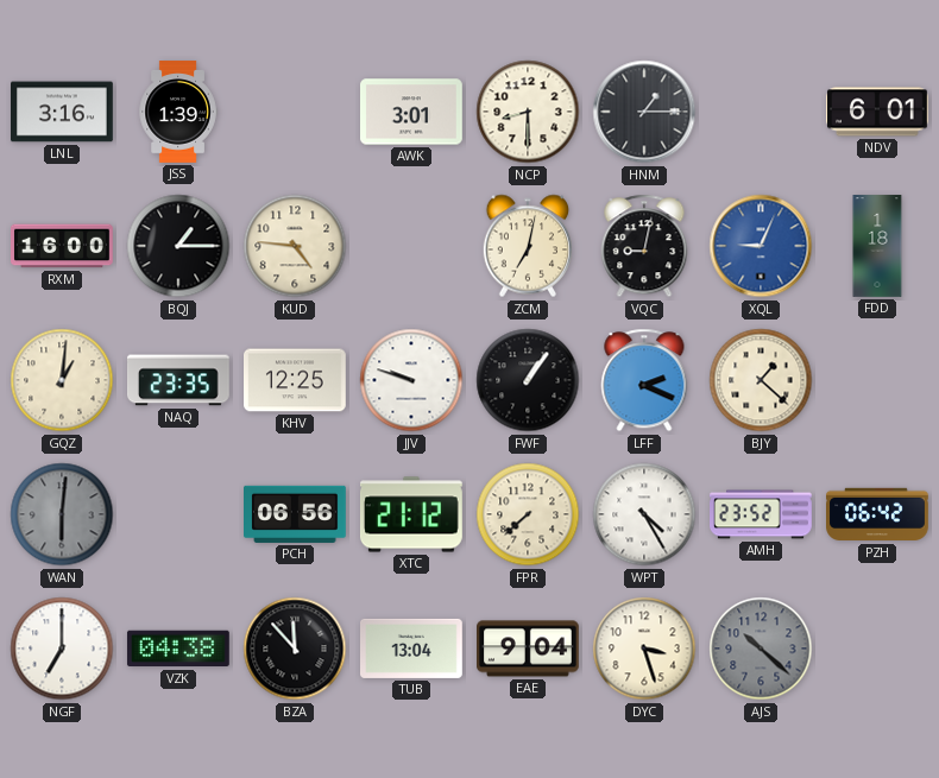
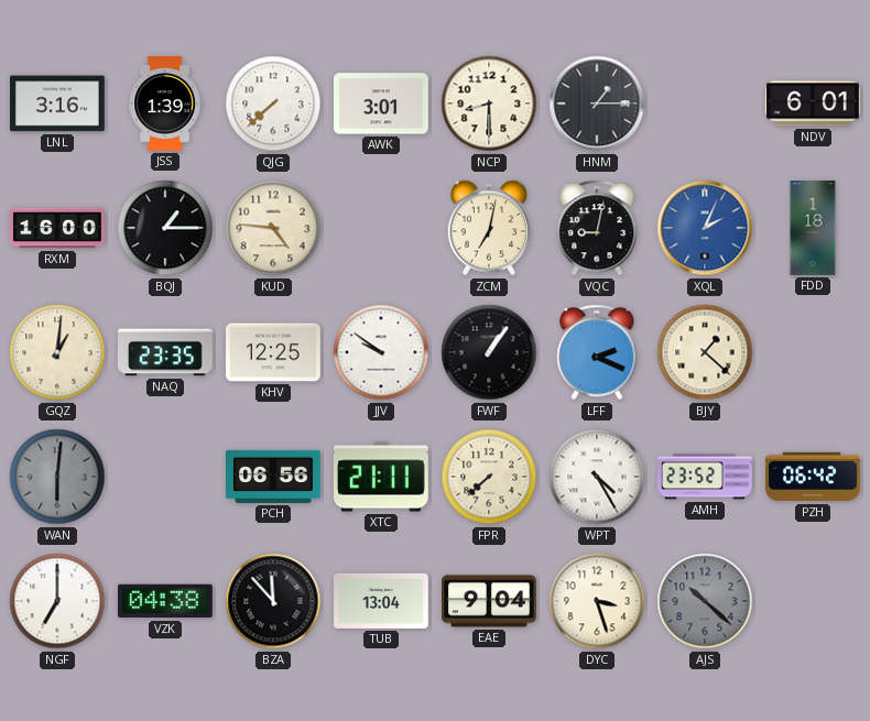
QJG: none -> 7:38
XQL: 9:04 -> 2:04
JJV: 9:48 -> 9:51
XTC: 21:12 -> 21:11
